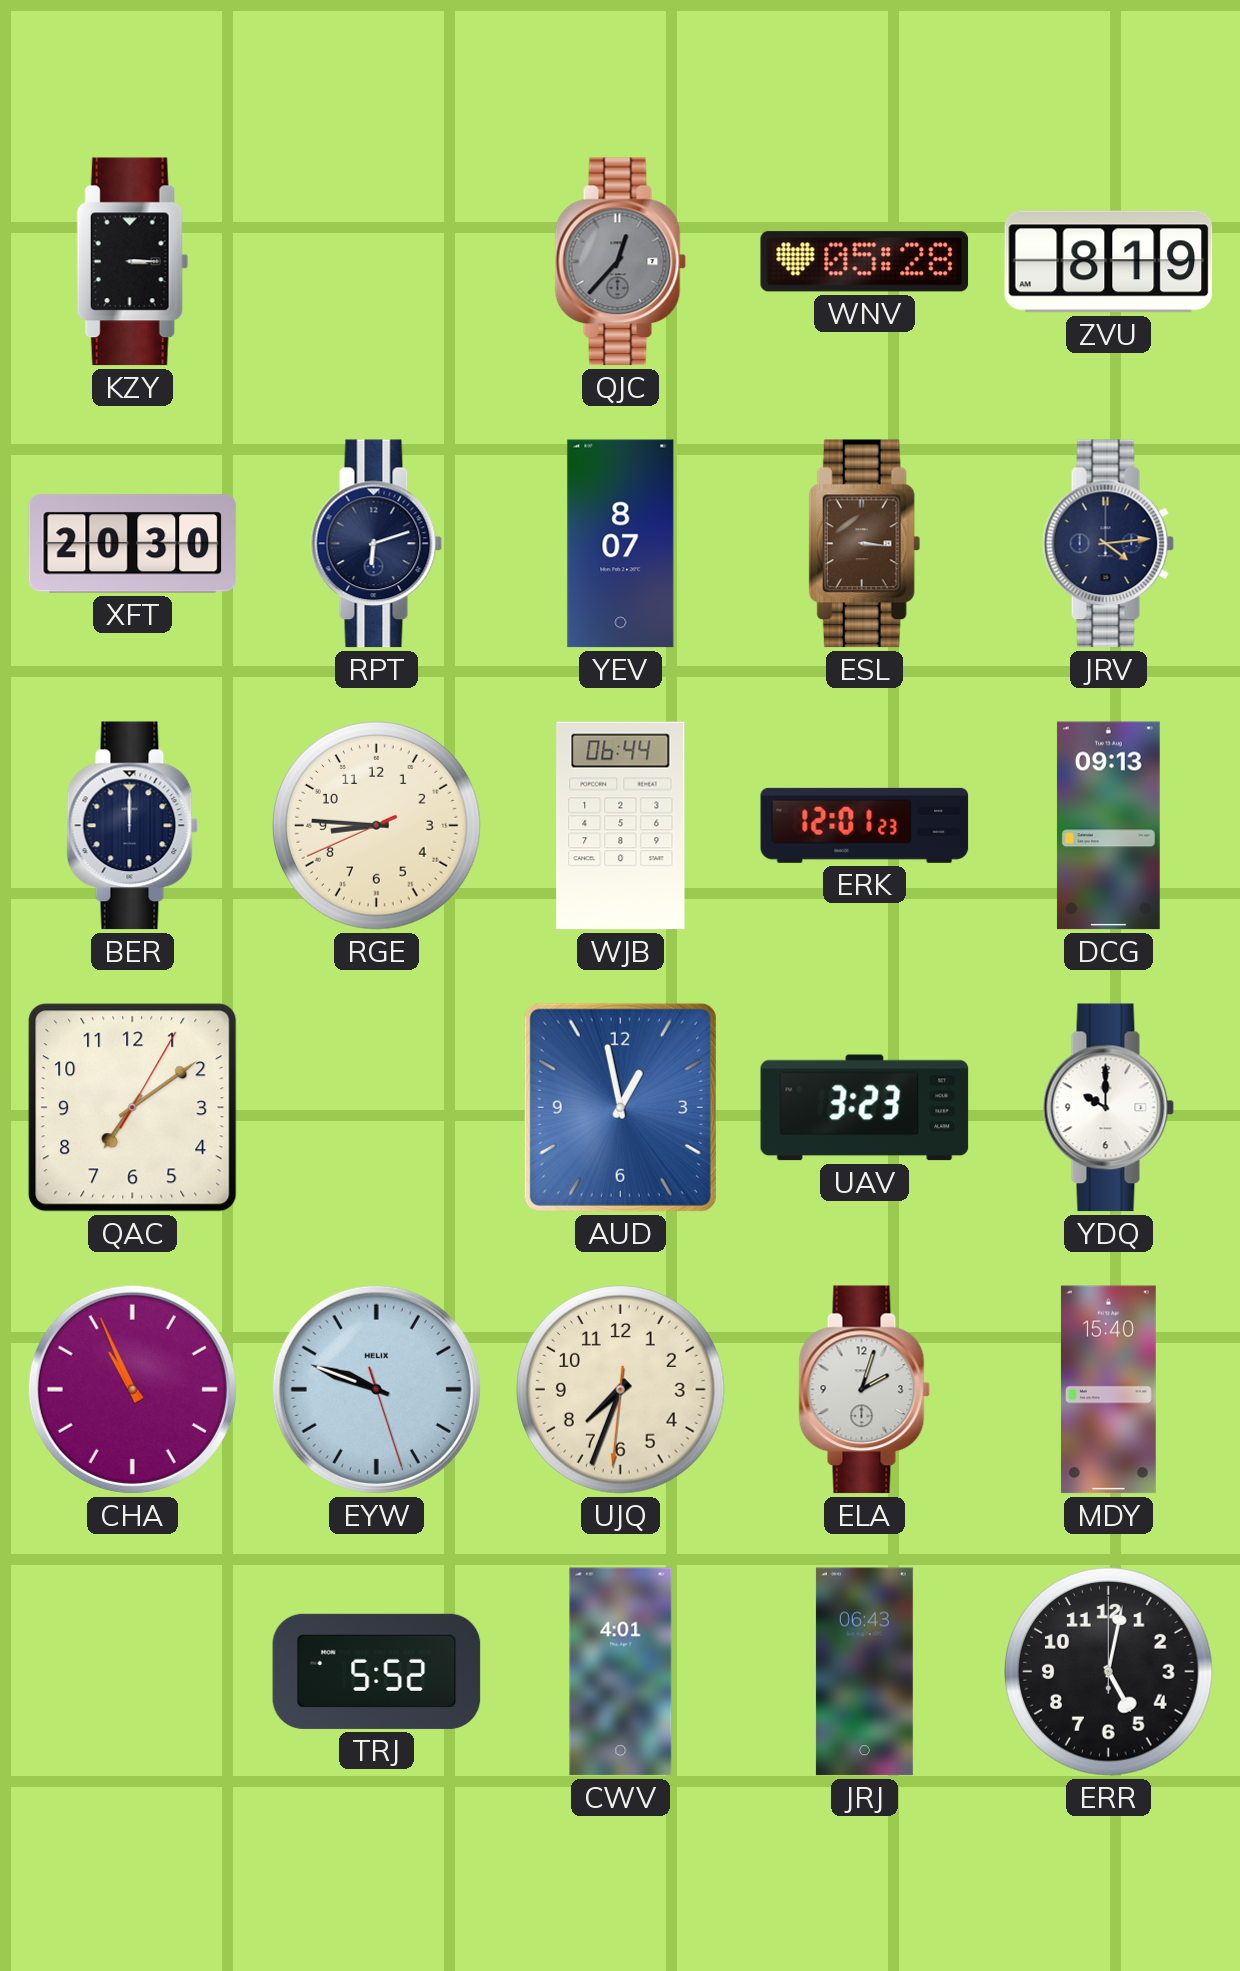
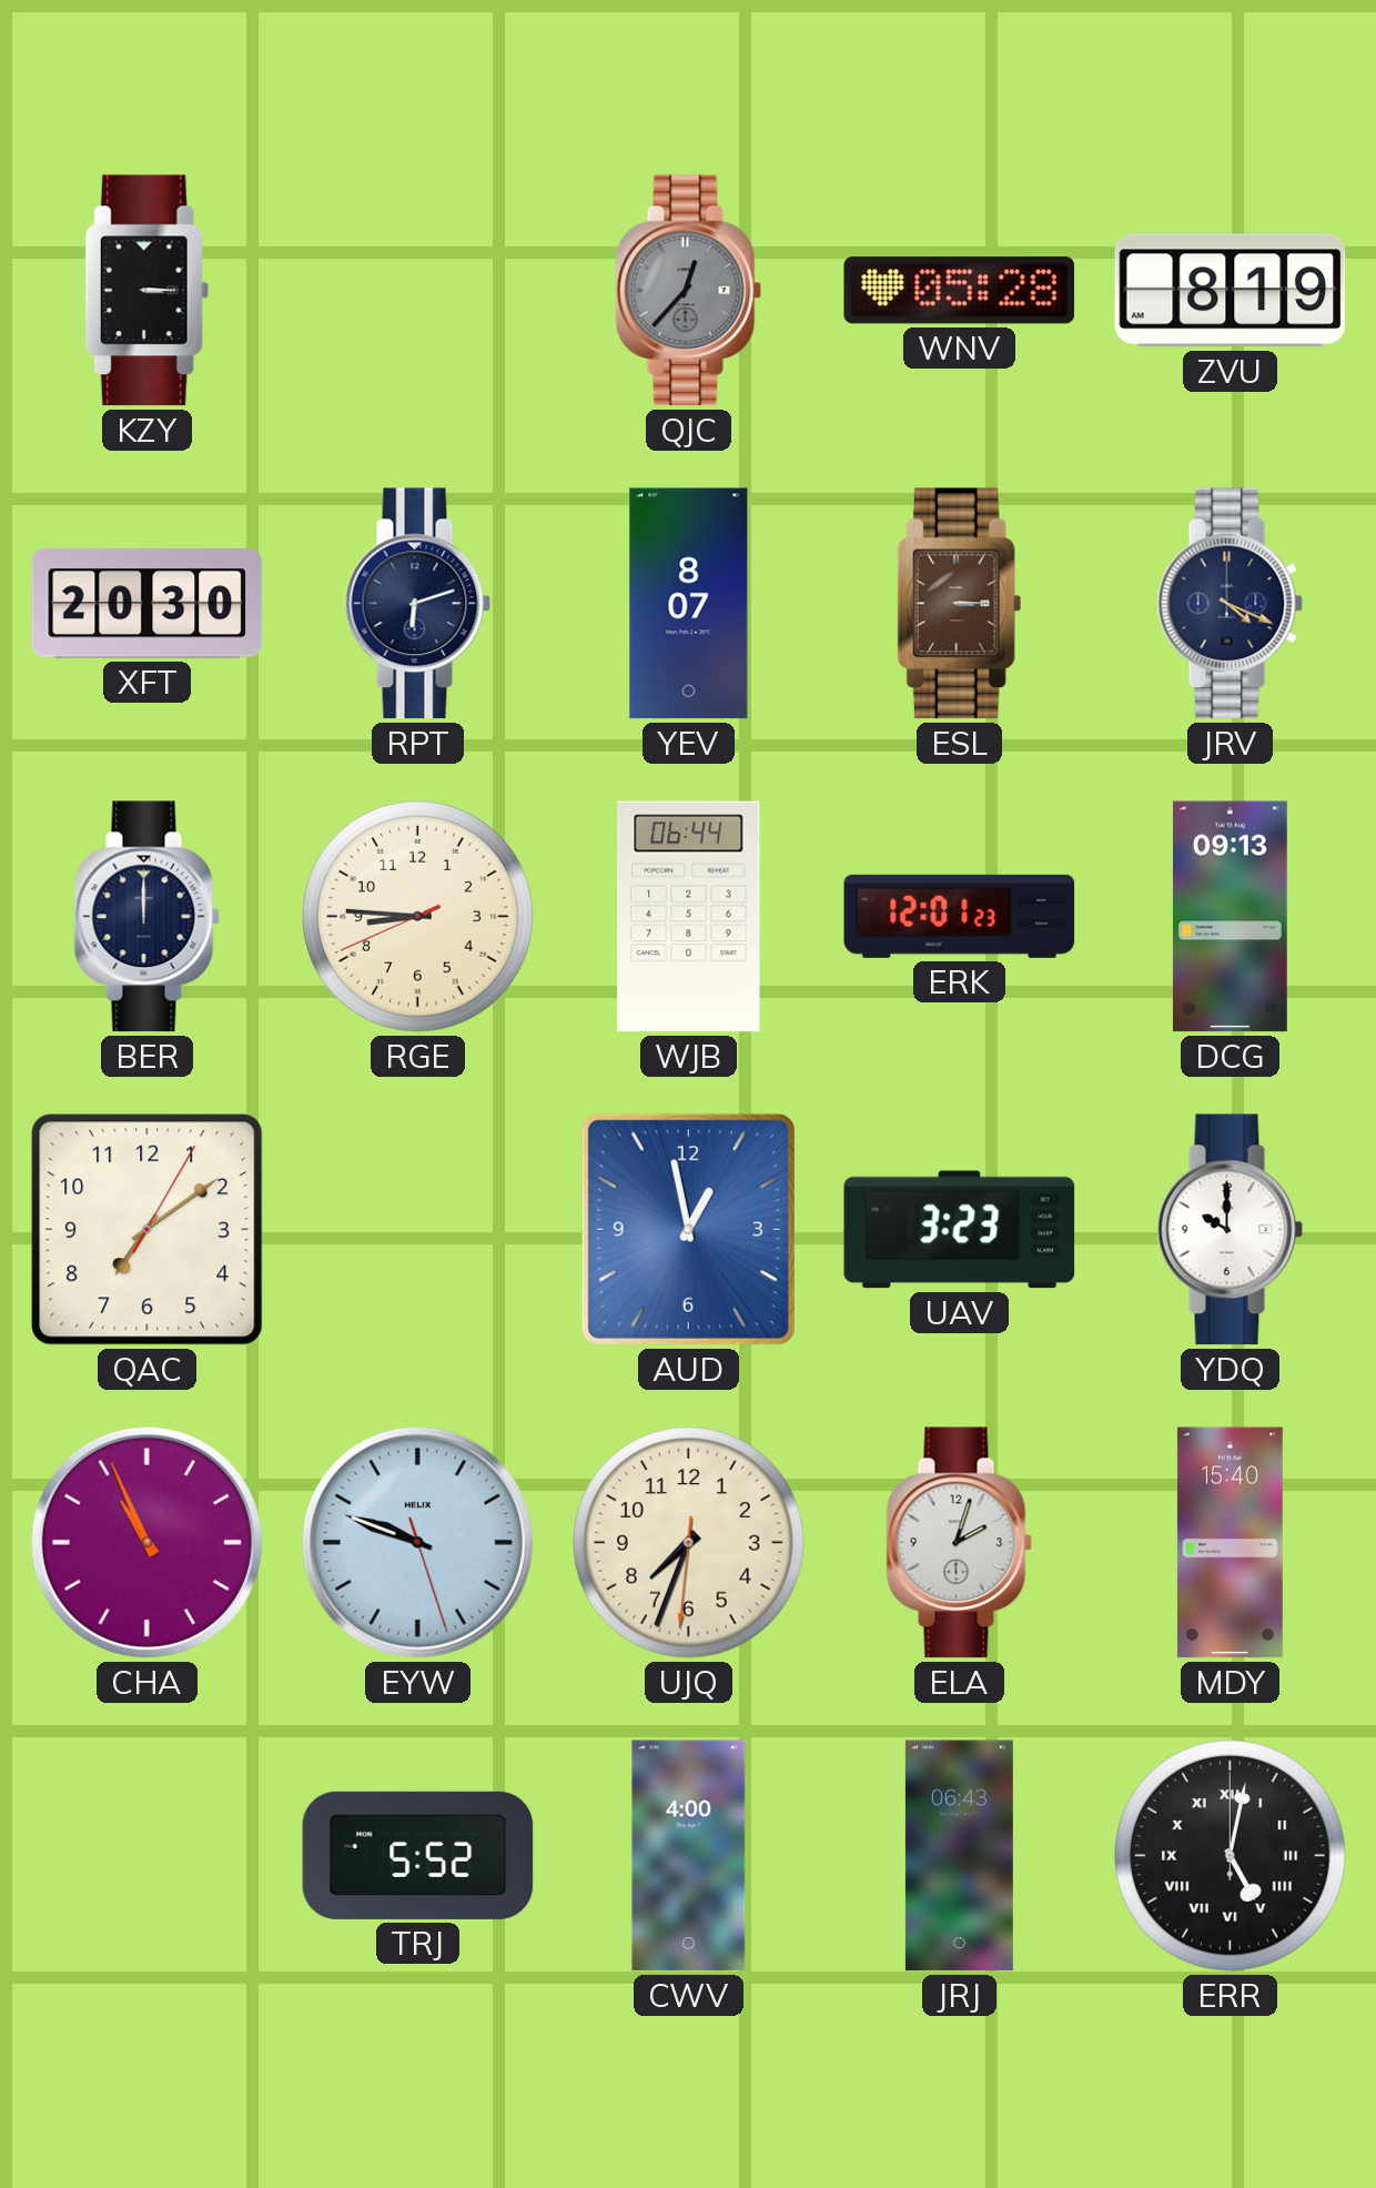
ESL: 3:16 -> 3:15
JRV: 4:14 -> 4:19
CWV: 4:01 -> 4:00
ERR numerals: Arabic -> Roman
